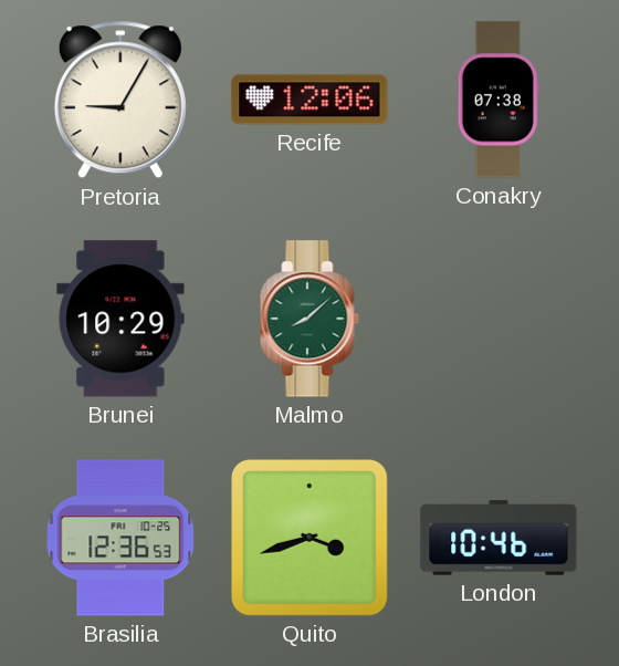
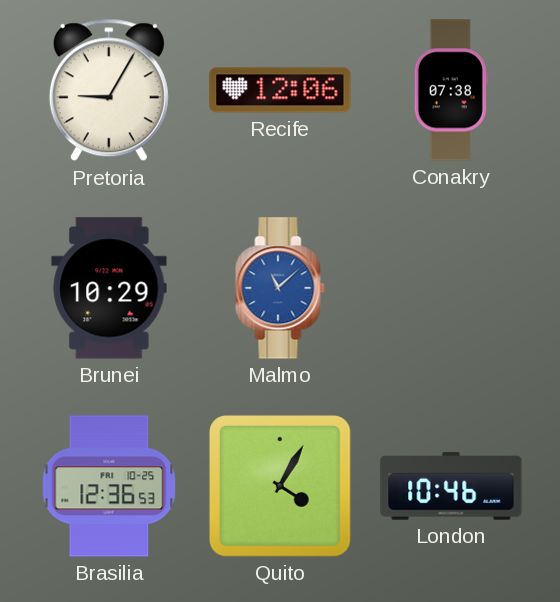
Malmo: 8:08 -> 11:08
Malmo dial: green -> blue
Quito: 3:42 -> 4:05
